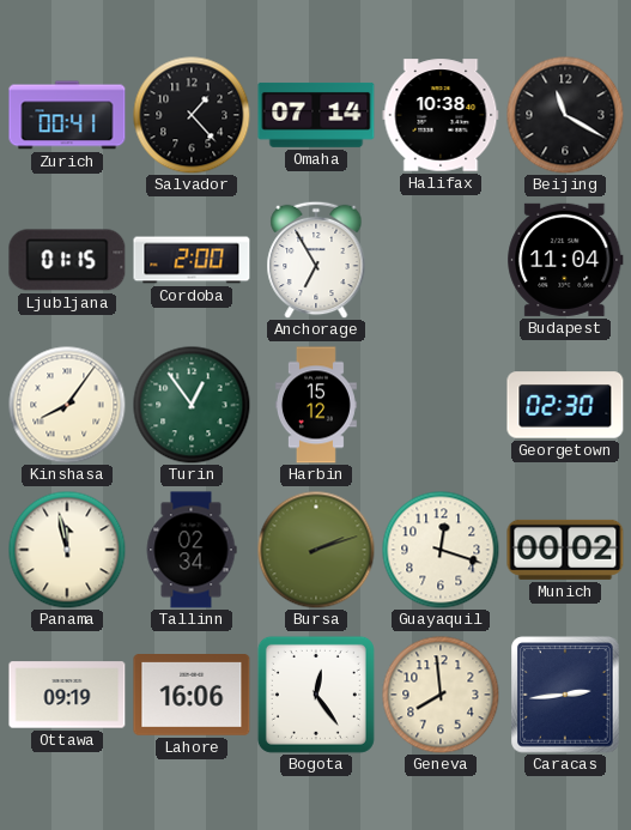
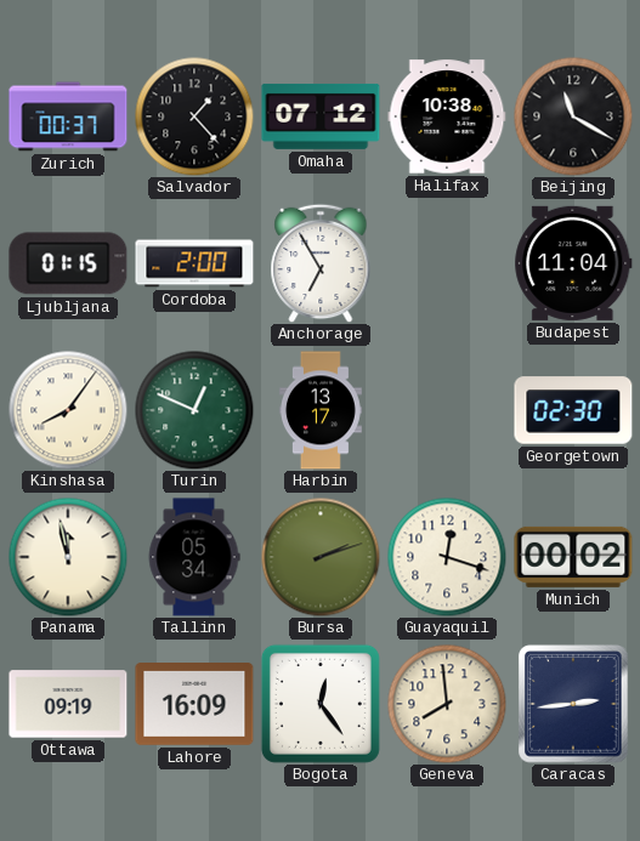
Zurich: 00:41 -> 00:37
Omaha: 07:14 -> 07:12
Turin: 12:54 -> 12:49
Harbin: 15:12 -> 13:17
Tallinn: 02:34 -> 05:34
Lahore: 16:06 -> 16:09
